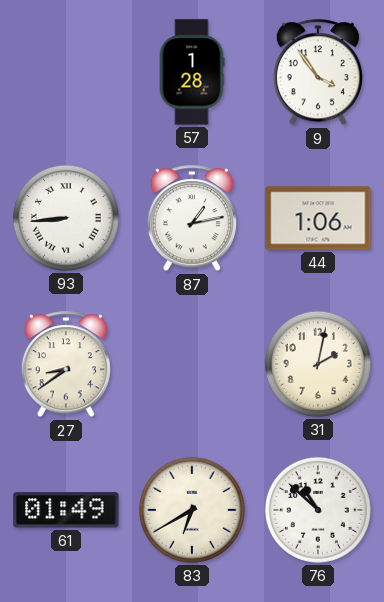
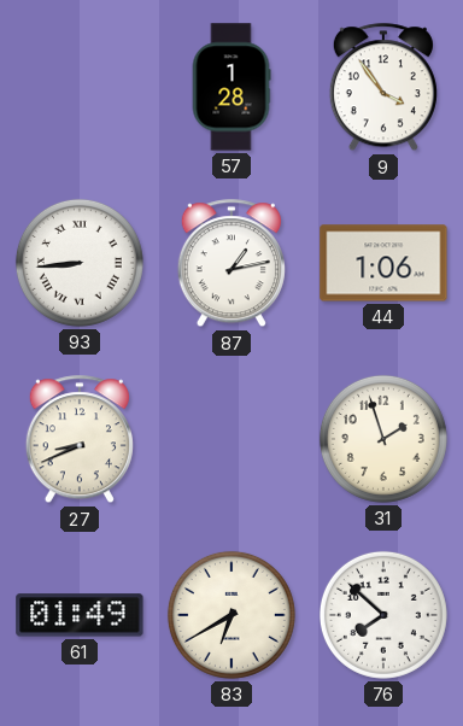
27: 8:39 -> 8:41
31: 2:02 -> 1:57
76: 10:52 -> 7:52
